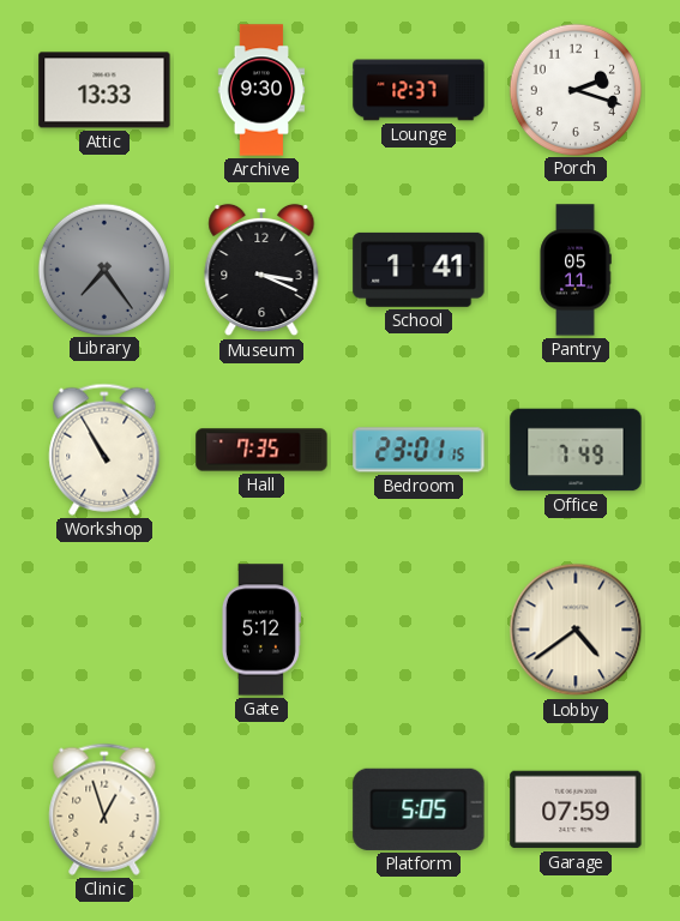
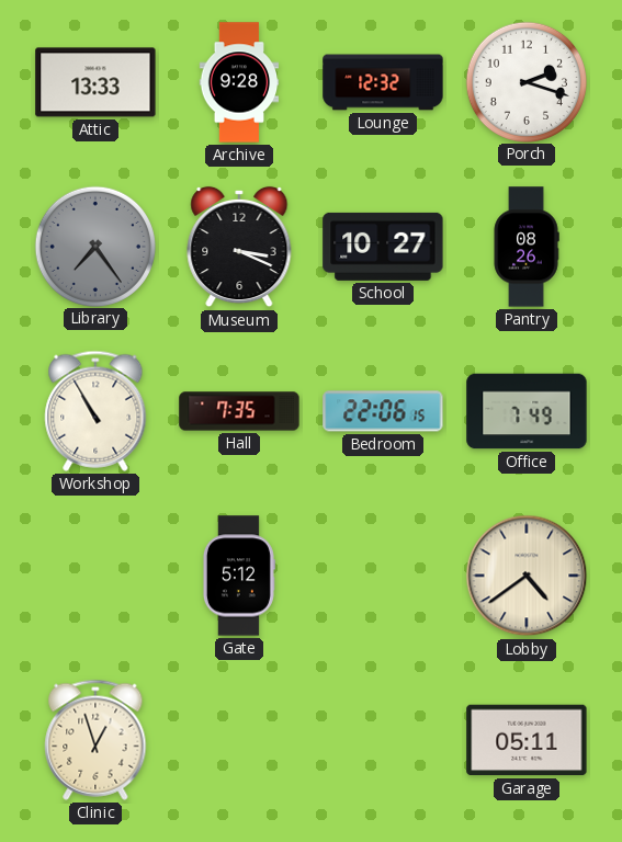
Archive: 9:30 -> 9:28
Lounge: 12:37 -> 12:32
School: 1:41 -> 10:27
Pantry: 05:11 -> 08:26
Bedroom: 23:01 -> 22:06
Platform: 5:05 -> none
Garage: 07:59 -> 05:11
